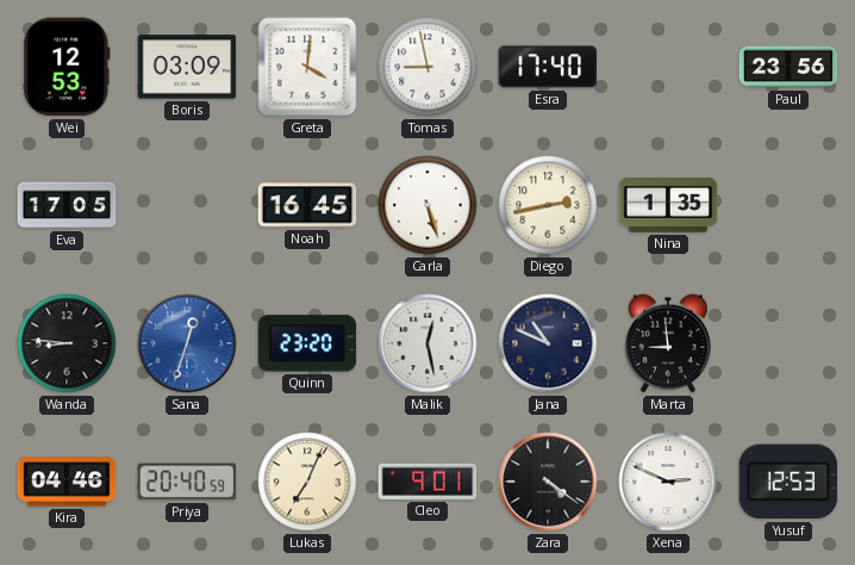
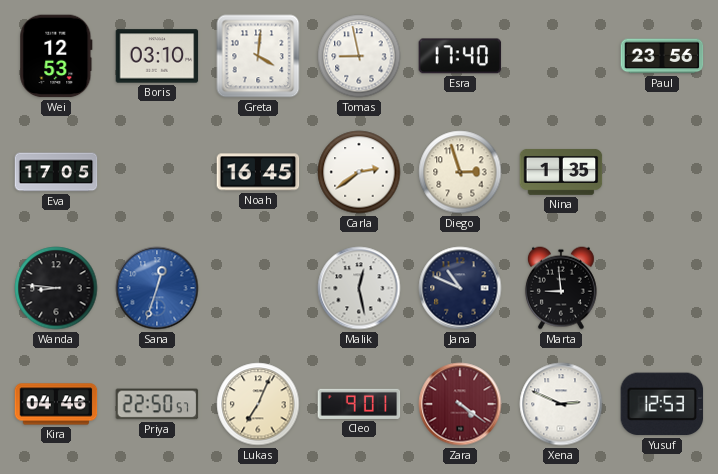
Boris: 03:09 -> 03:10
Carla: 5:27 -> 2:39
Diego: 2:43 -> 2:57
Quinn: 23:20 -> none
Priya: 20:40 -> 22:50
Zara dial: black -> burgundy
